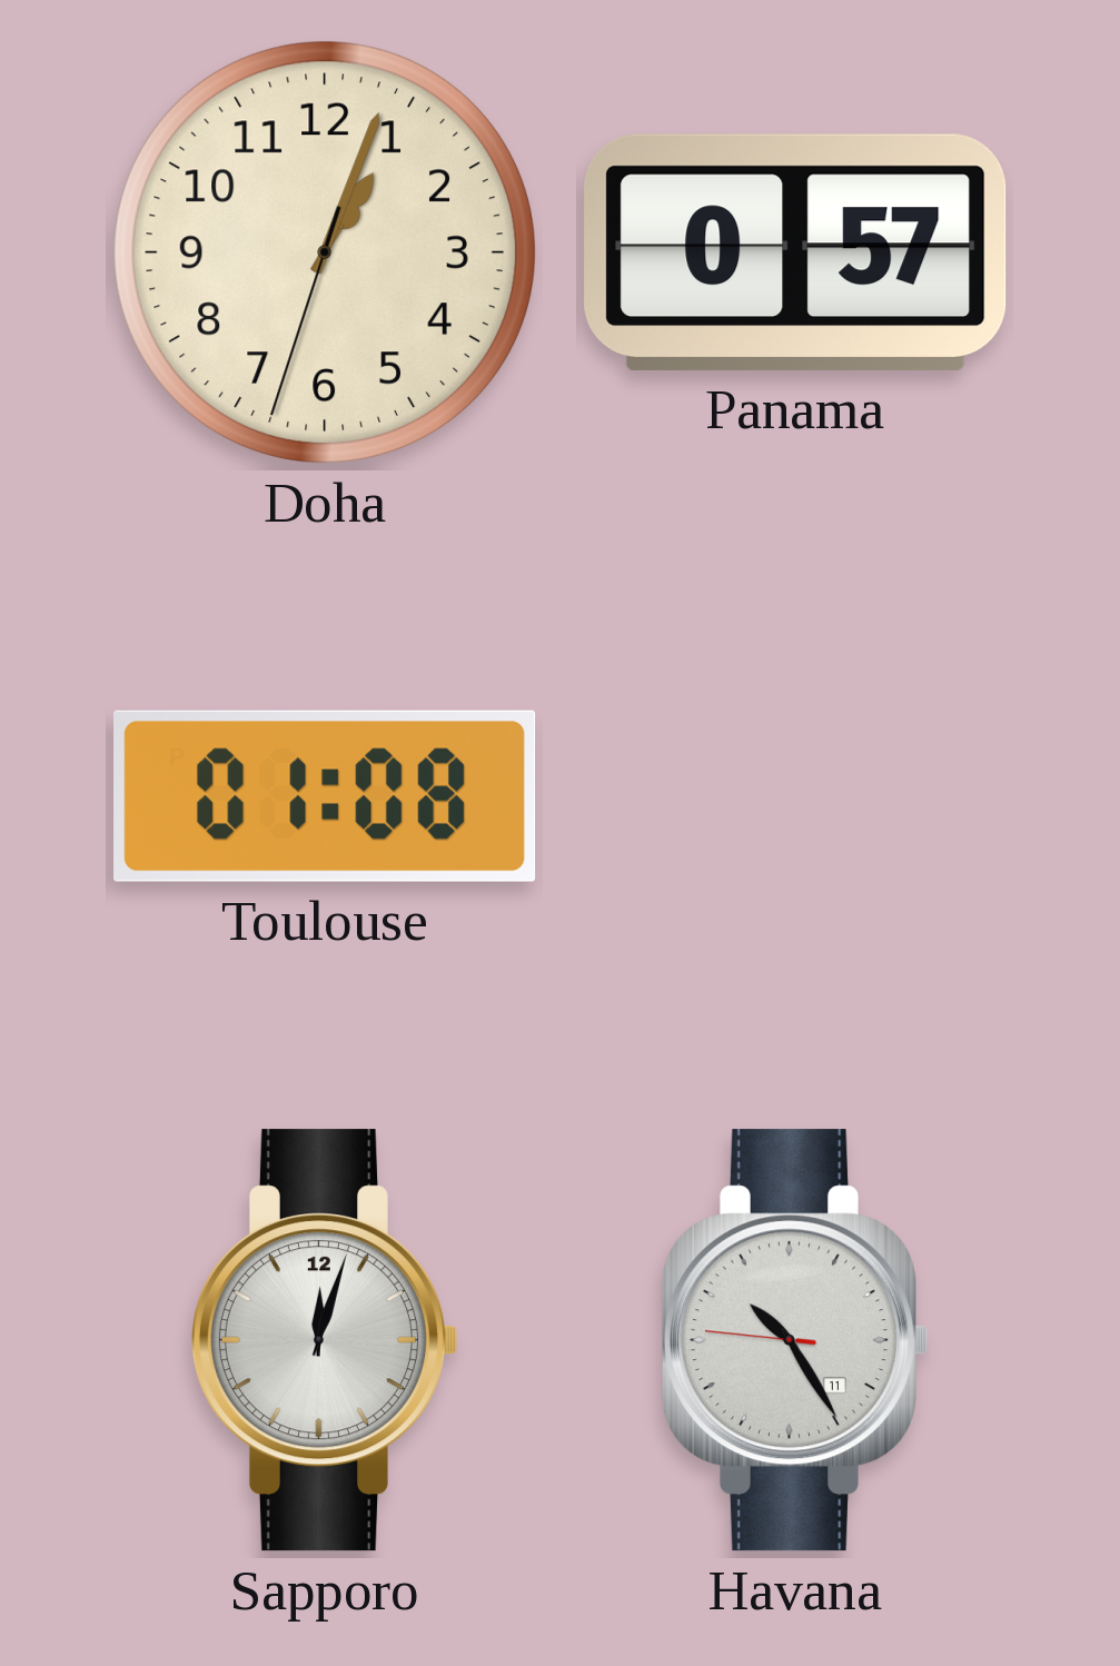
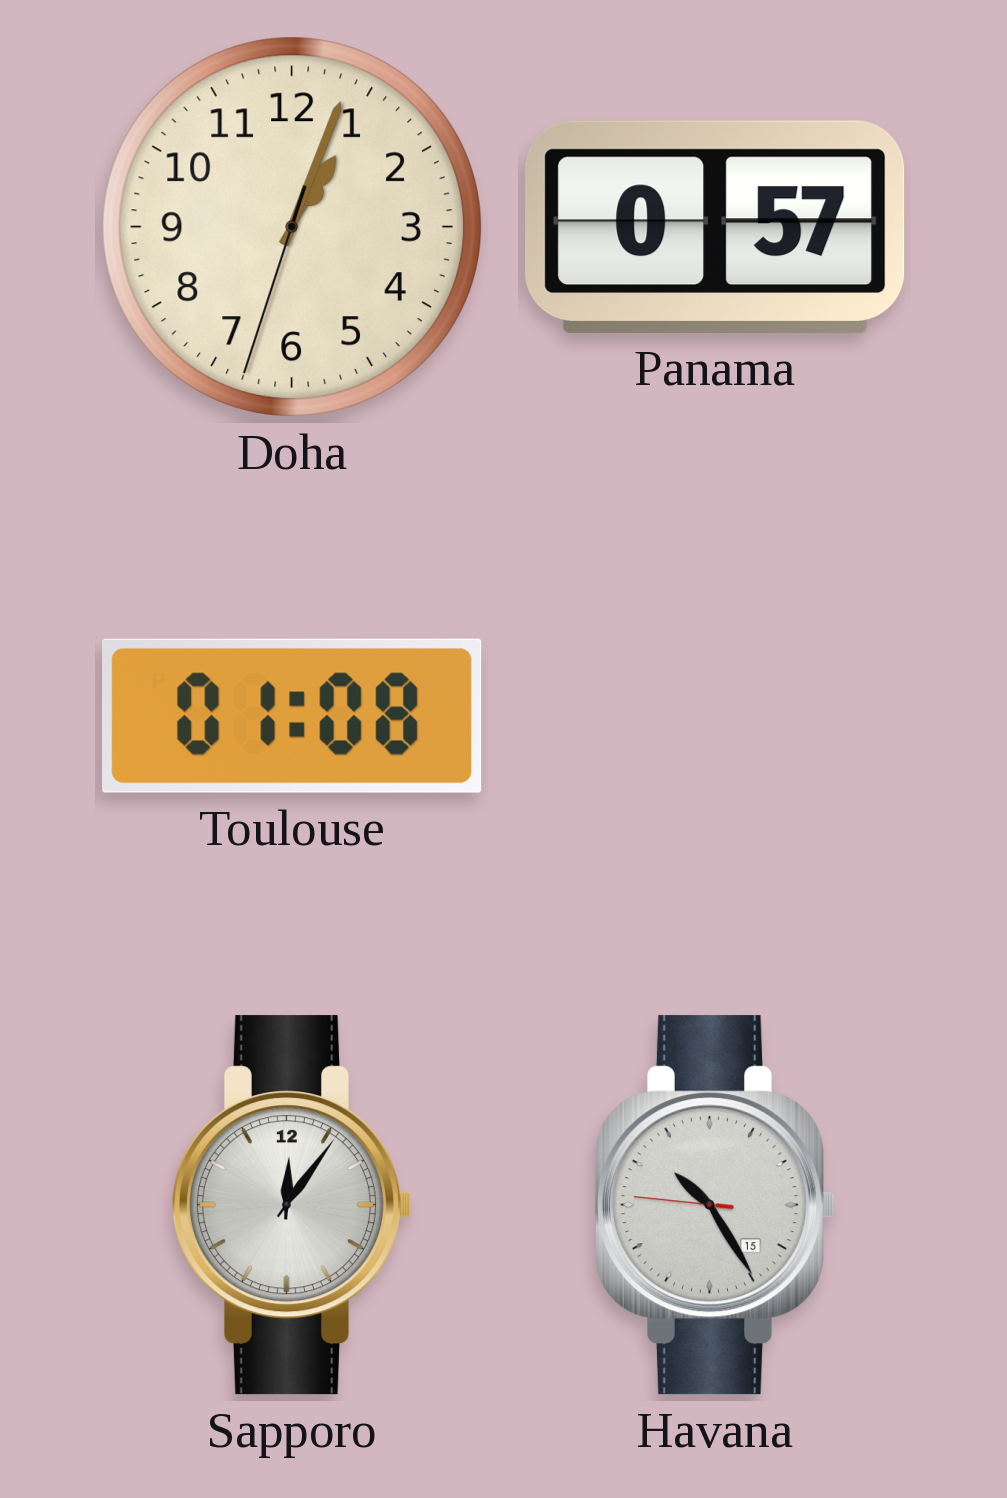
Sapporo: 12:03 -> 12:06
Havana date: 11 -> 15
